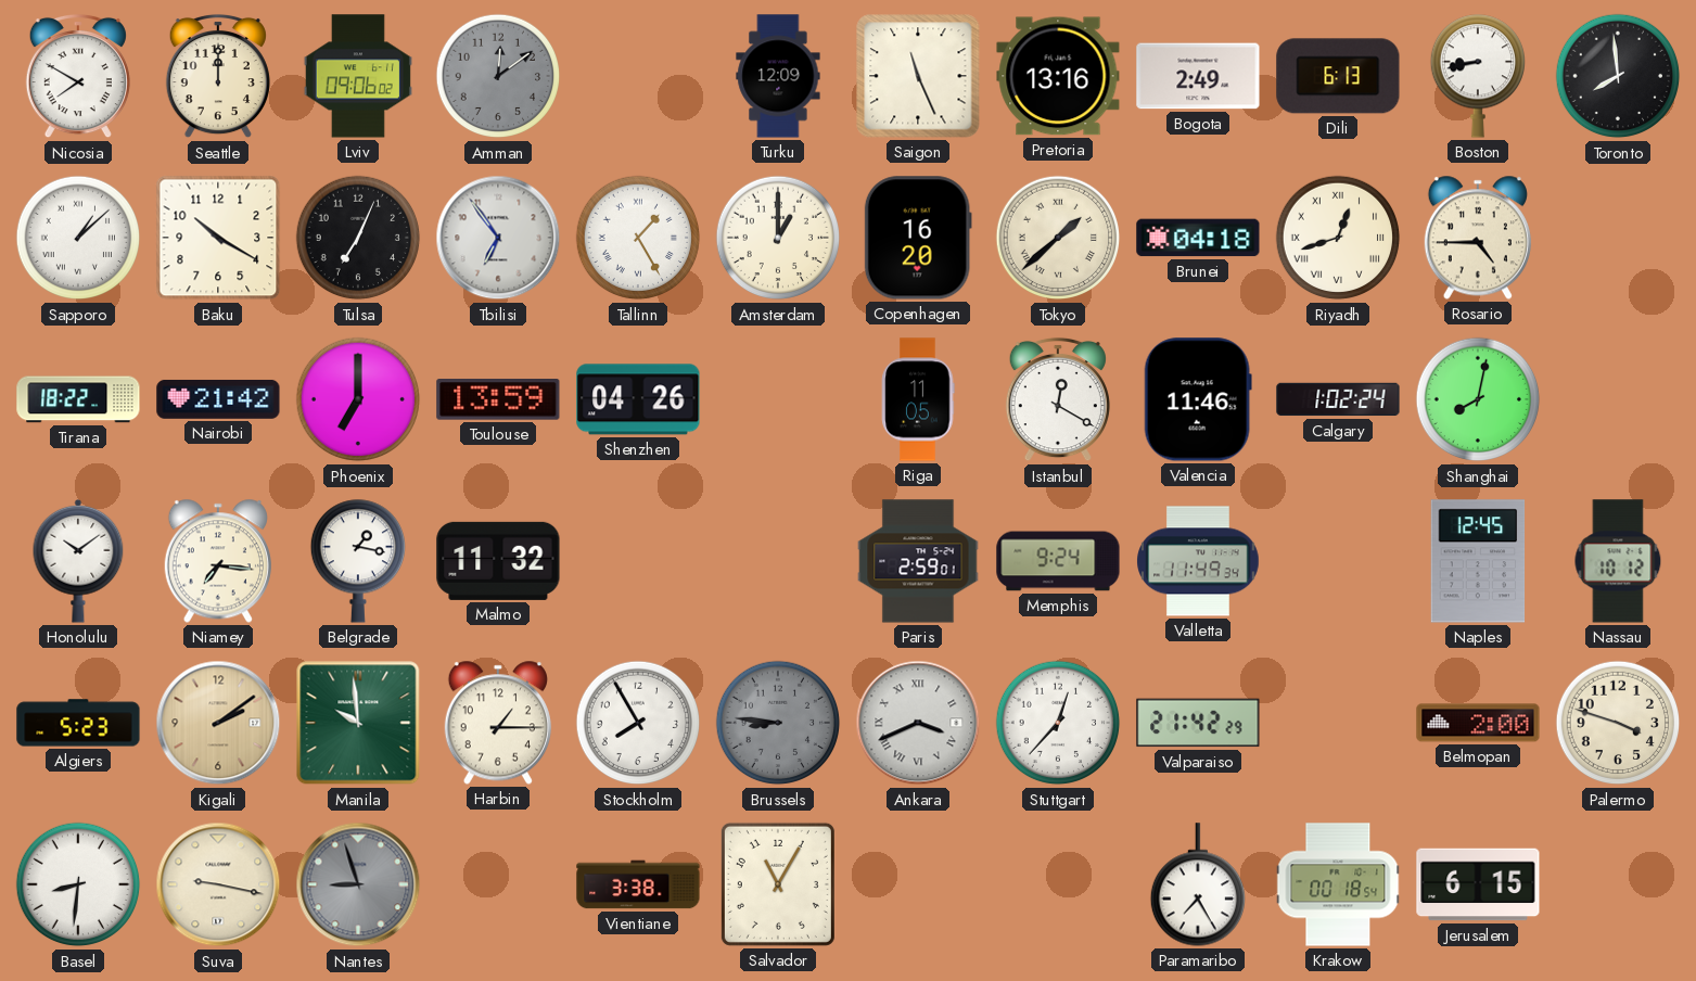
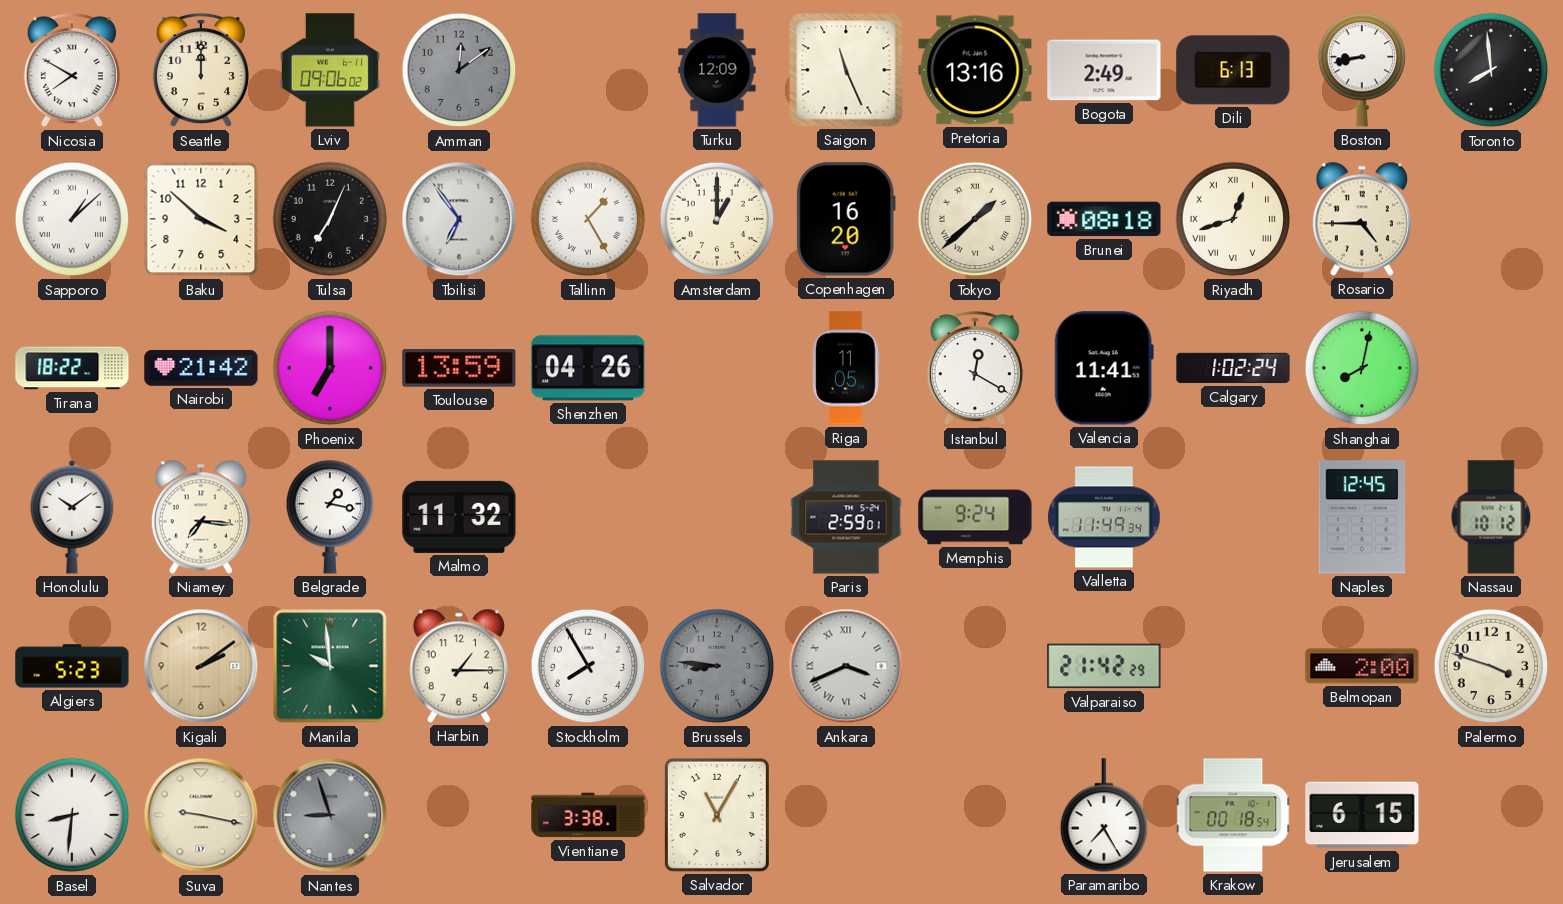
Baku: 10:20 -> 3:52
Brunei: 04:18 -> 08:18
Valencia: 11:46 -> 11:41
Stuttgart: 12:37 -> none
